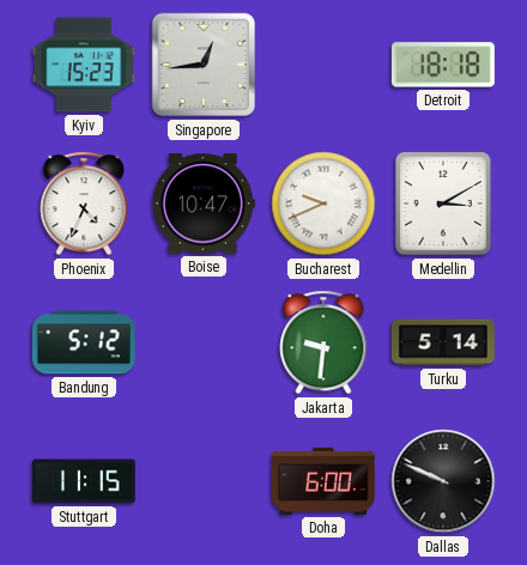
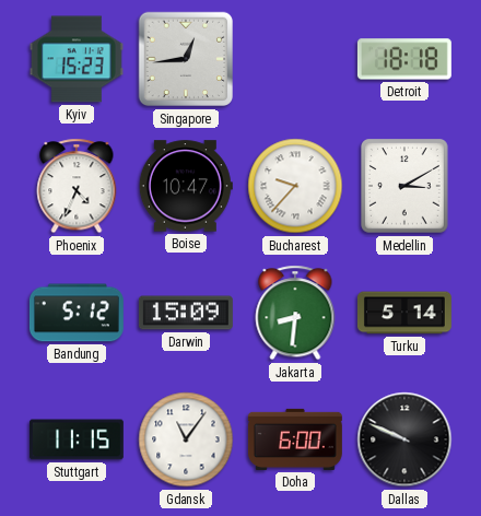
Bucharest: 9:41 -> 9:37
Darwin: none -> 15:09
Jakarta: 9:31 -> 8:31
Gdansk: none -> 11:06
